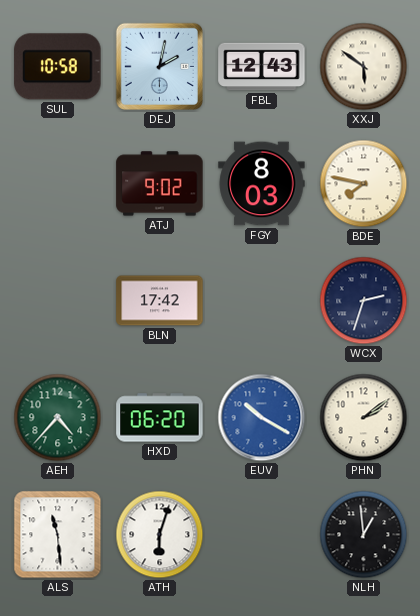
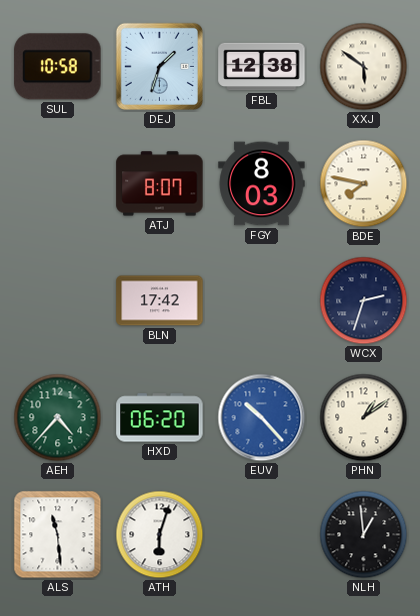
DEJ: 2:02 -> 1:33
FBL: 12:43 -> 12:38
ATJ: 9:02 -> 8:07
EUV: 10:20 -> 10:23
PHN: 2:09 -> 1:09
